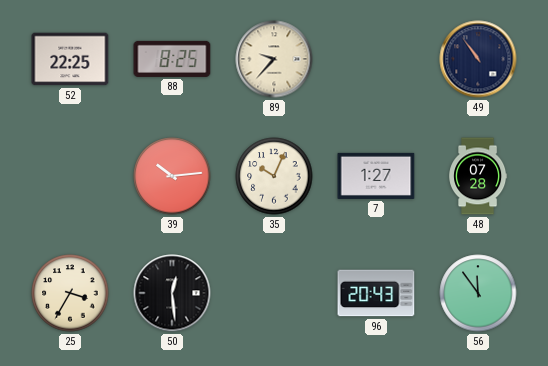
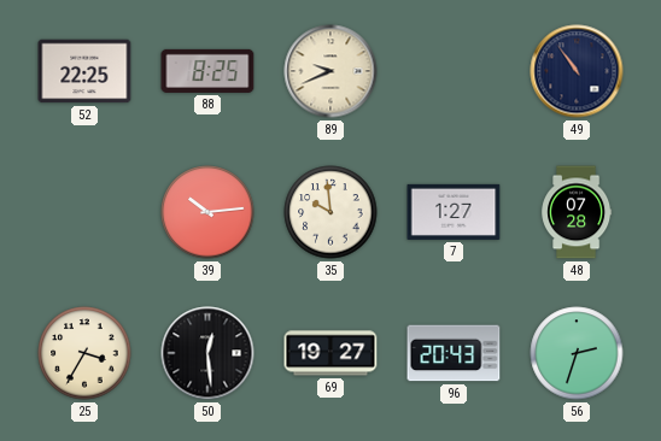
89: 9:37 -> 9:41
35: 10:04 -> 9:59
69: none -> 19:27
56: 11:54 -> 2:33
